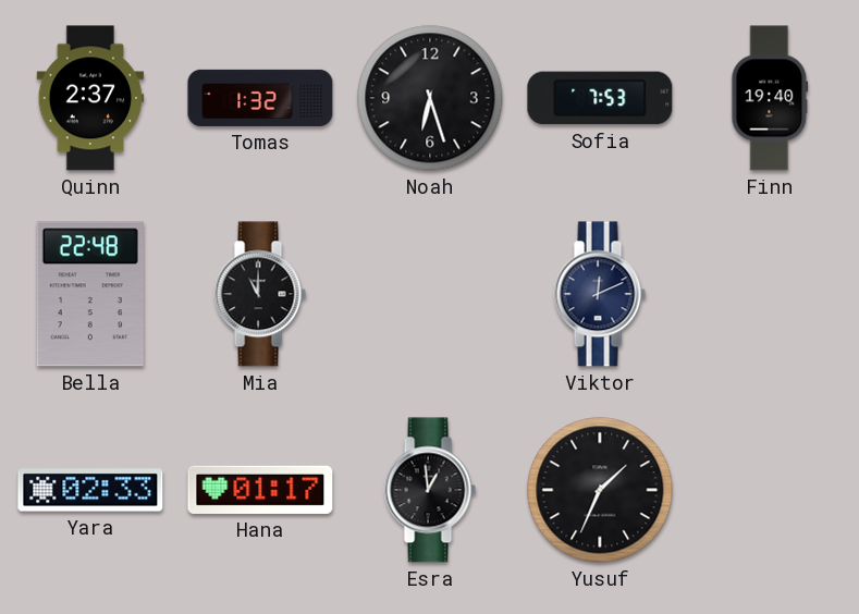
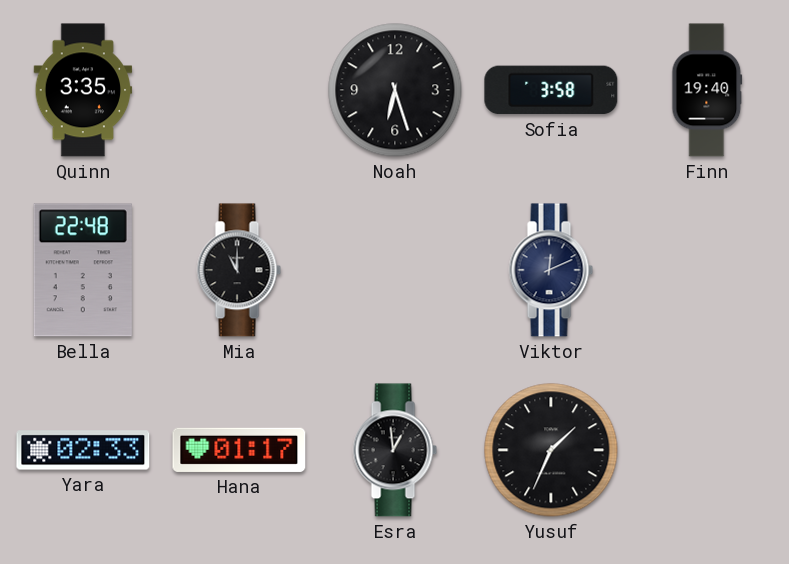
Quinn: 2:37 -> 3:35
Tomas: 1:32 -> none
Sofia: 7:53 -> 3:58
